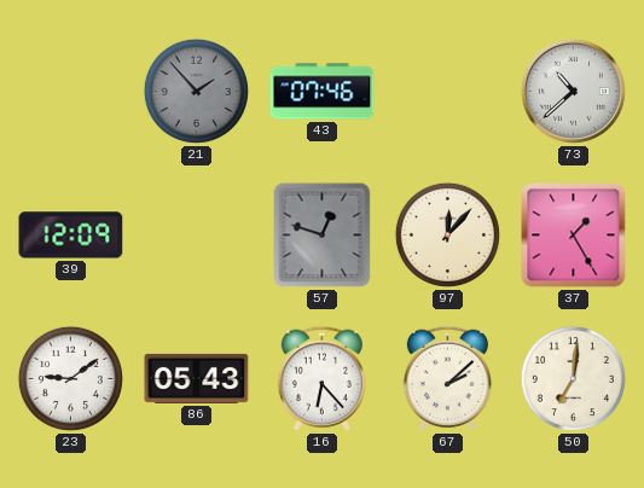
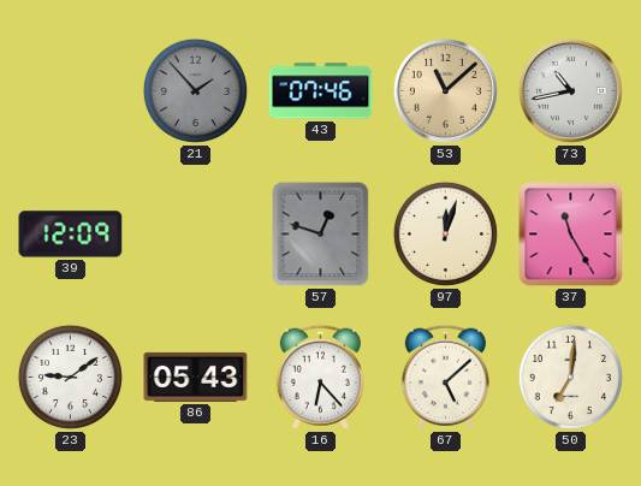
53: none -> 11:08
73: 10:38 -> 10:43
97: 12:07 -> 12:03
37: 1:25 -> 11:25
67: 2:08 -> 5:08
